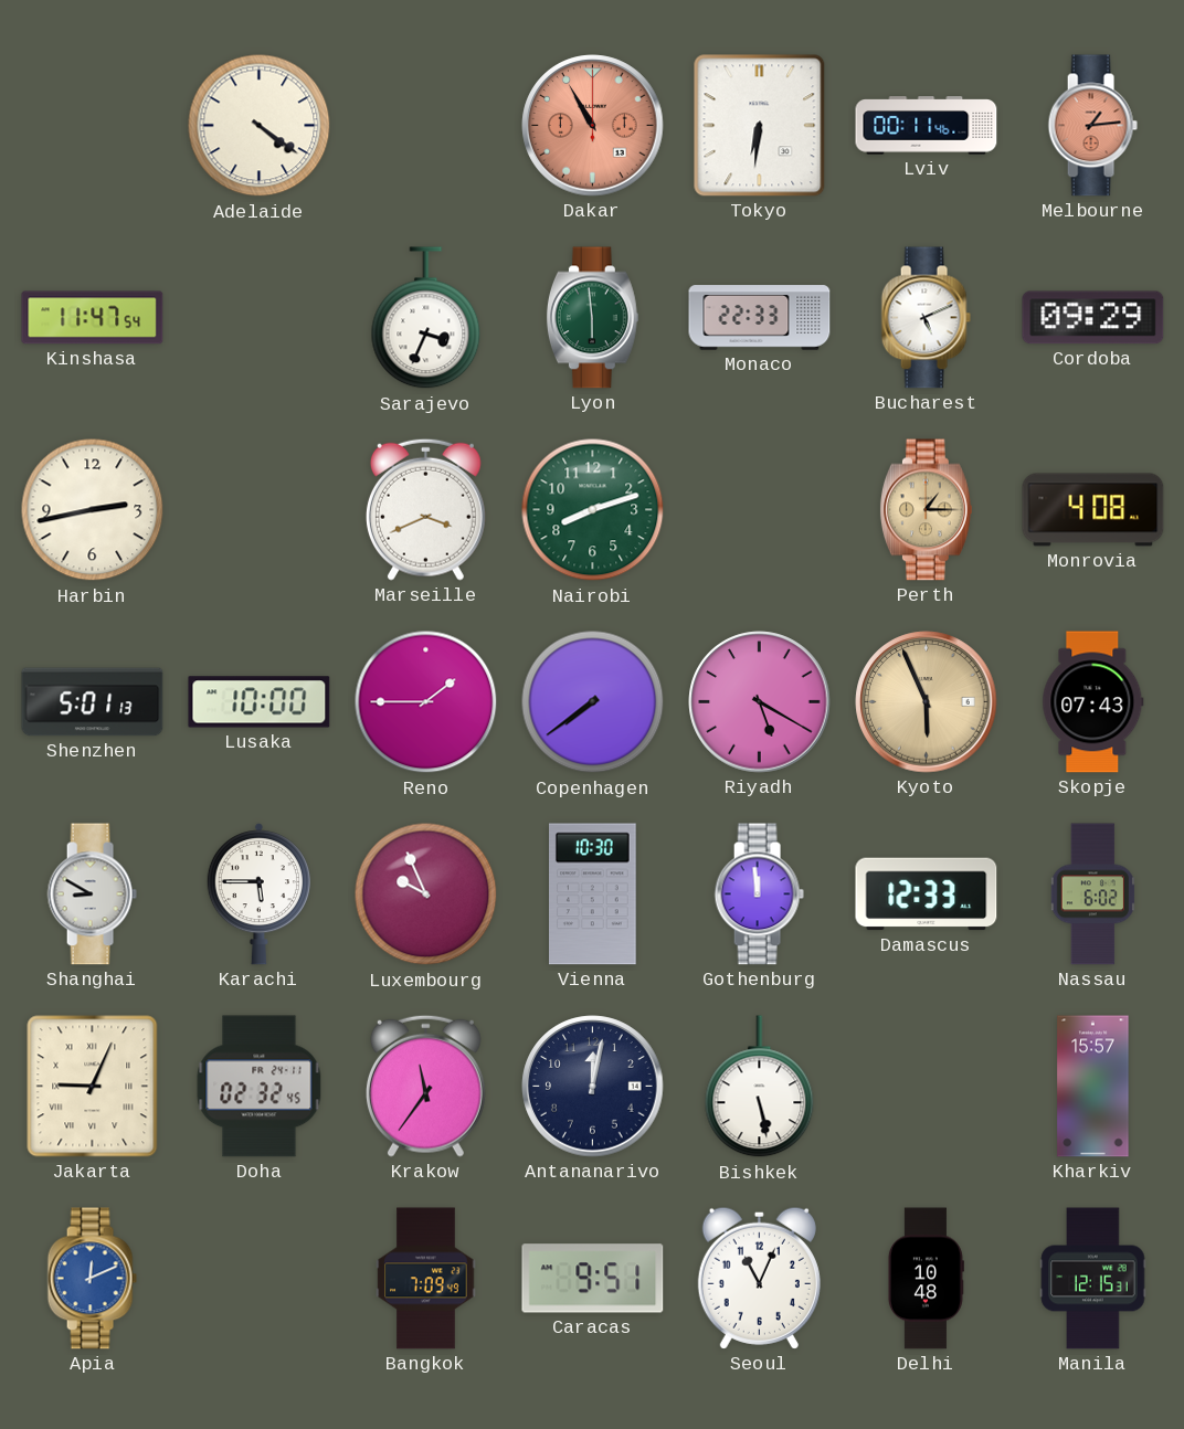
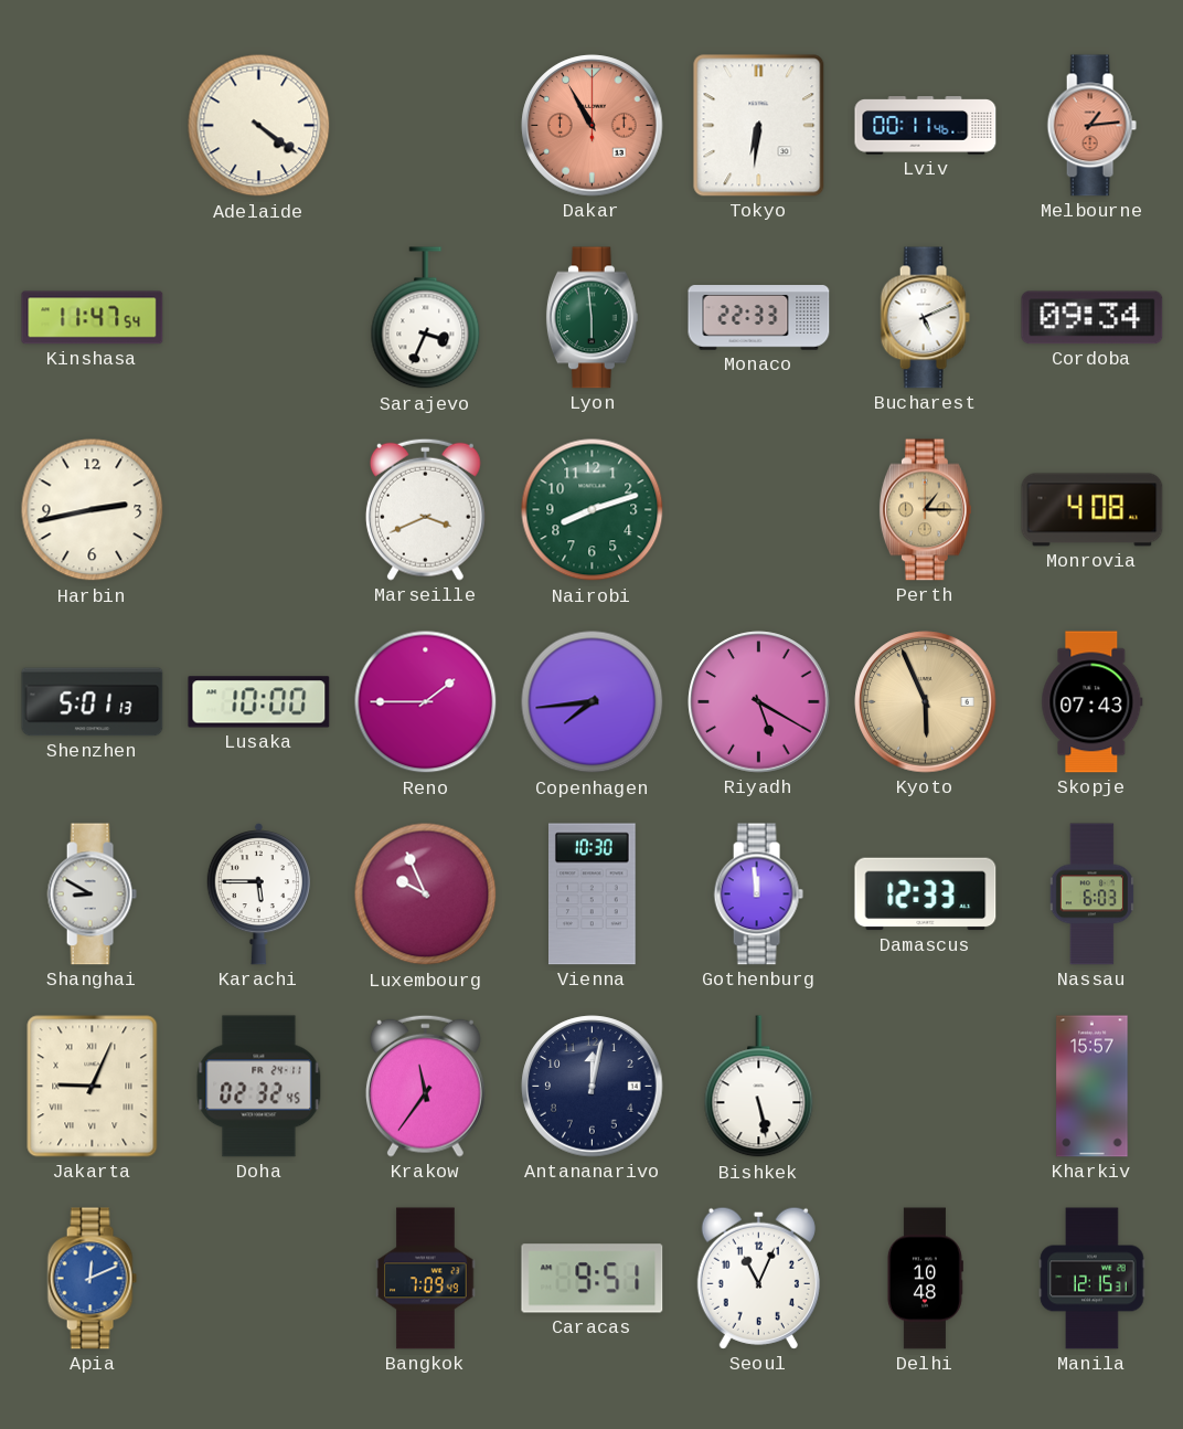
Cordoba: 09:29 -> 09:34
Copenhagen: 7:39 -> 7:44
Nassau: 6:02 -> 6:03
